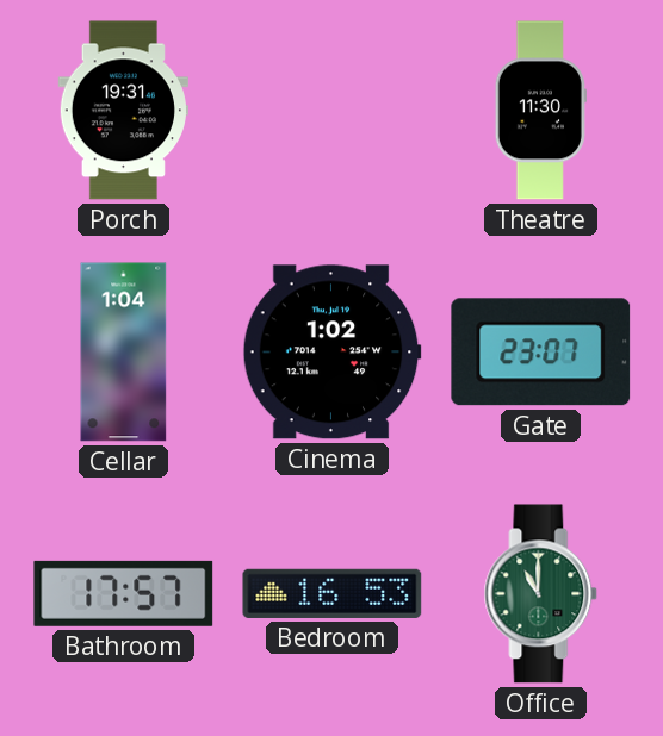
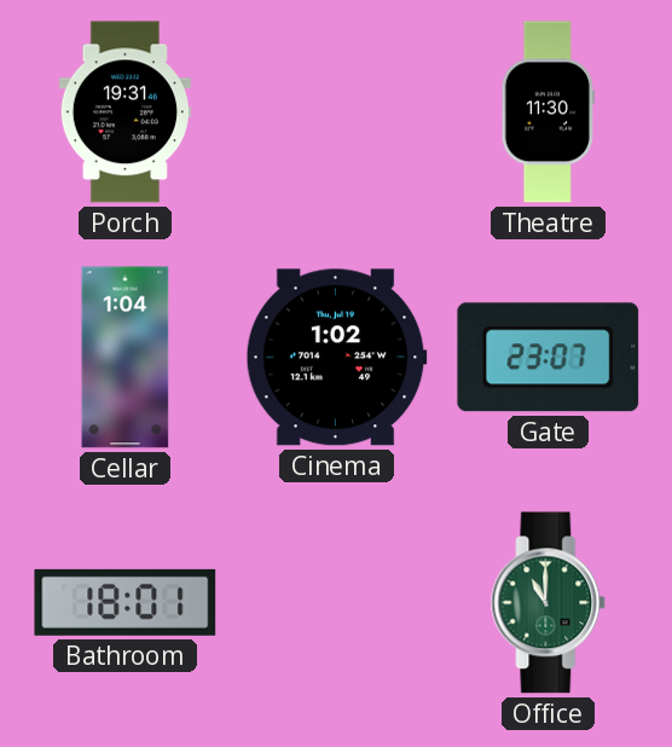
Bathroom: 17:57 -> 18:01
Bedroom: 16:53 -> none
